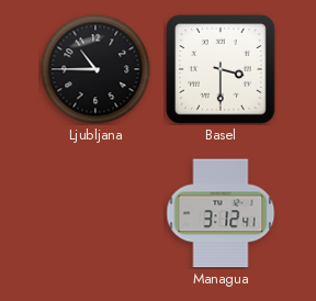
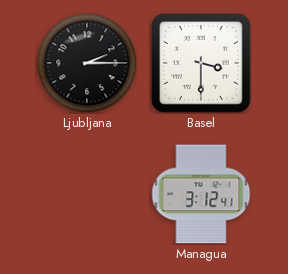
Ljubljana: 10:45 -> 2:15
